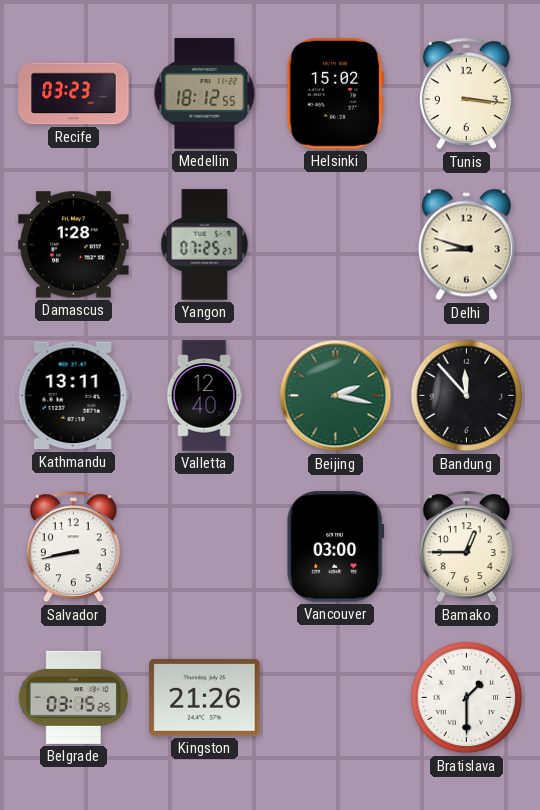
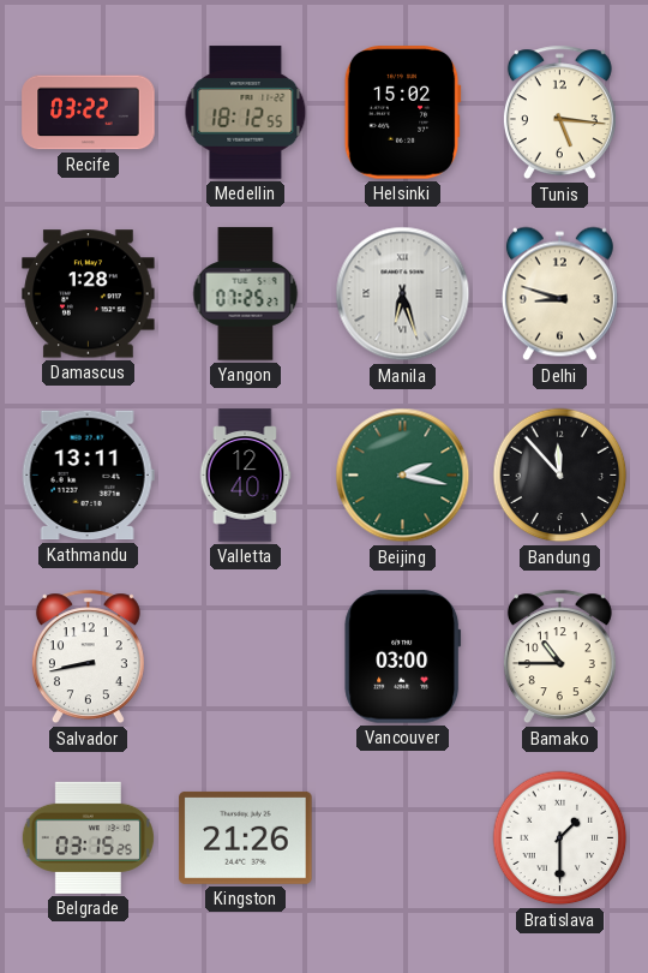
Recife: 03:23 -> 03:22
Tunis: 3:16 -> 5:16
Manila: none -> 6:27
Bamako: 12:45 -> 10:45
